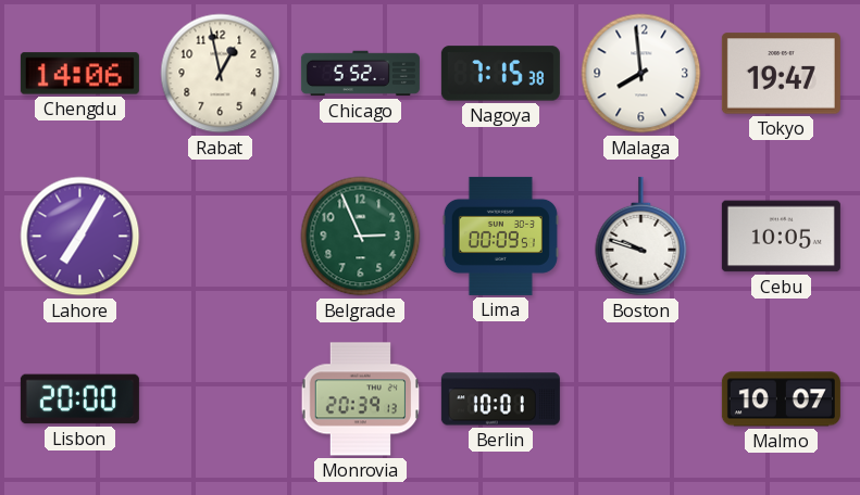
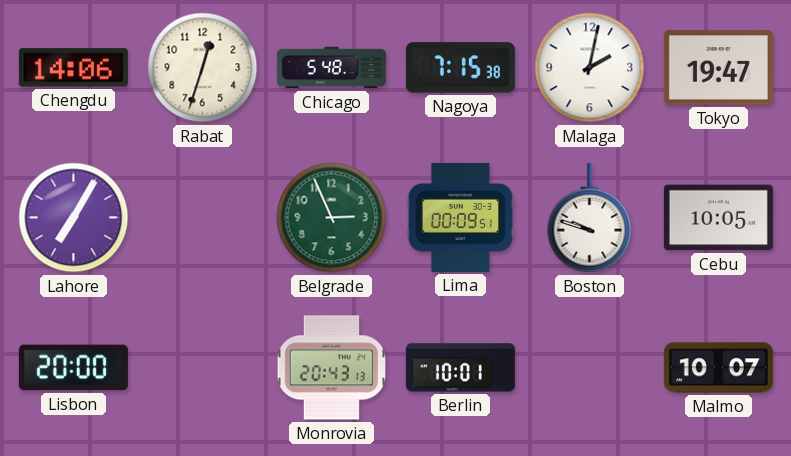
Rabat: 12:58 -> 12:33
Chicago: 5:52 -> 5:48
Malaga: 7:59 -> 2:02
Monrovia: 20:39 -> 20:43
